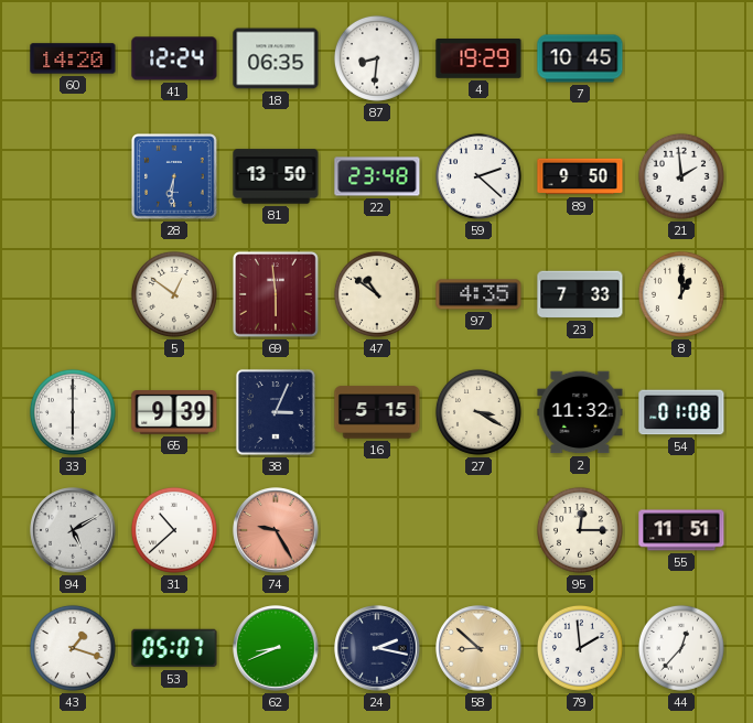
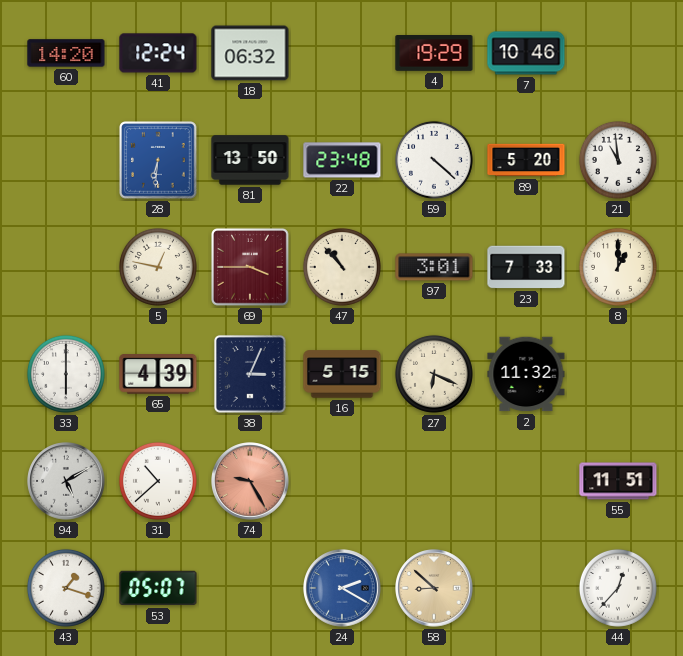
18: 06:35 -> 06:32
87: 8:31 -> none
7: 10:45 -> 10:46
59: 2:22 -> 4:22
89: 9:50 -> 5:20
21: 1:59 -> 10:59
5: 12:51 -> 12:47
69: 5:59 -> 3:45
47: 10:51 -> 10:53
97: 4:35 -> 3:01
65: 9:39 -> 4:39
27: 3:20 -> 6:19
54: 01:08 -> none
95: 12:15 -> none
62: 8:41 -> none
24: 2:17 -> 2:20
24 dial: navy -> blue
79: 1:59 -> none
